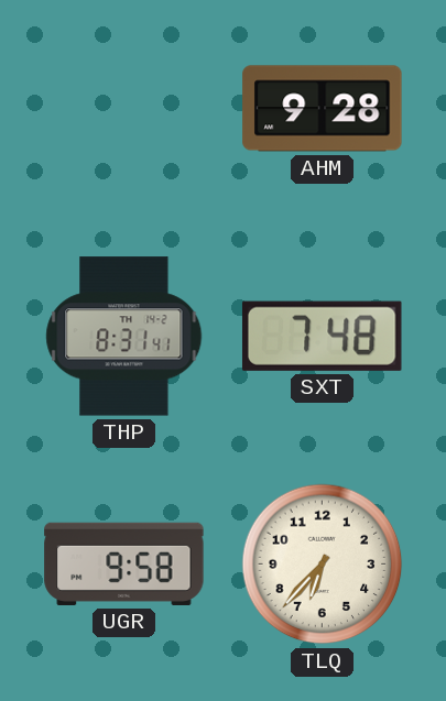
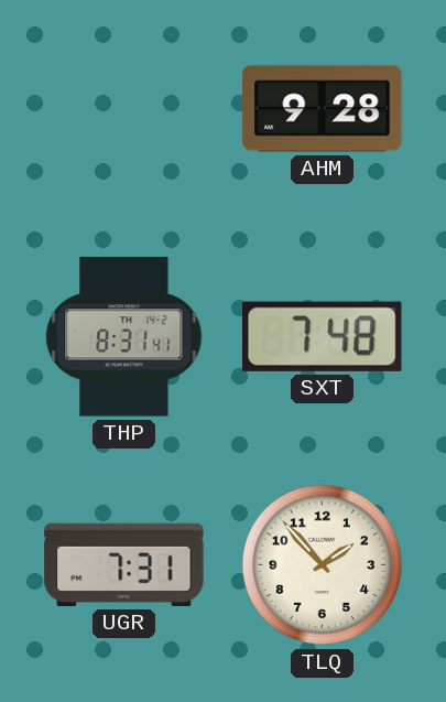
UGR: 9:58 -> 7:31
TLQ: 6:37 -> 1:53
